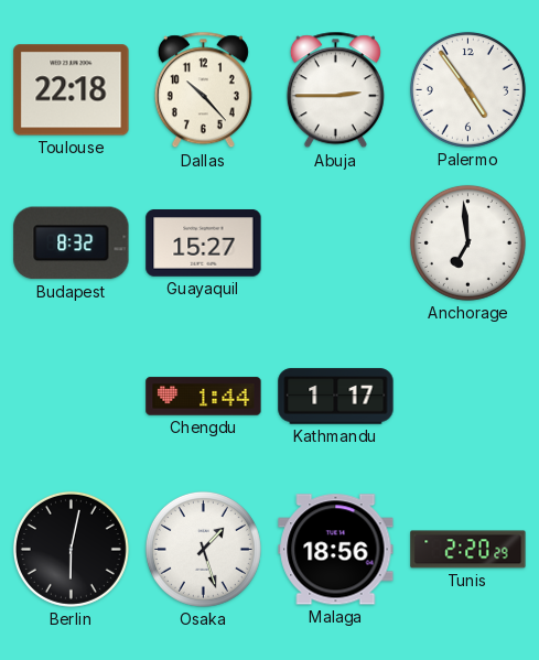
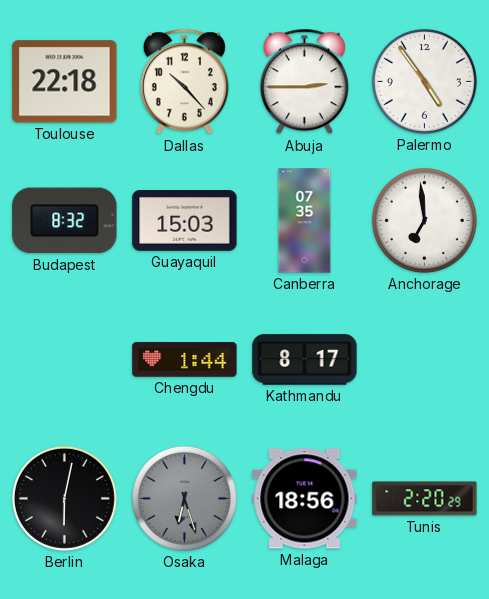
Guayaquil: 15:27 -> 15:03
Canberra: none -> 07:35
Kathmandu: 1:17 -> 8:17
Osaka: 1:27 -> 6:27
Osaka dial: white -> grey
